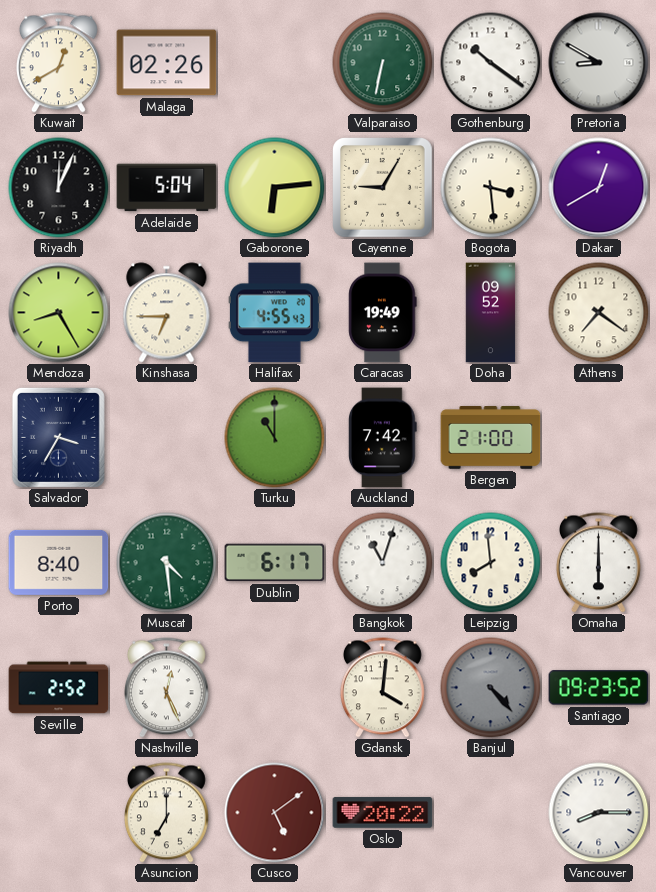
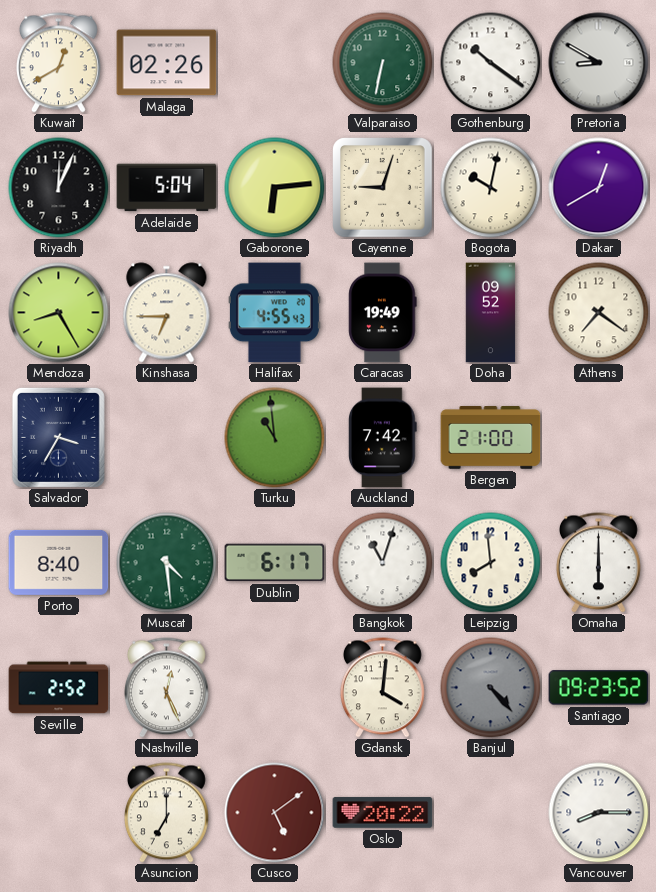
Cayenne: 9:05 -> 9:03
Bogota: 3:29 -> 10:02
Turku: 11:00 -> 10:59
